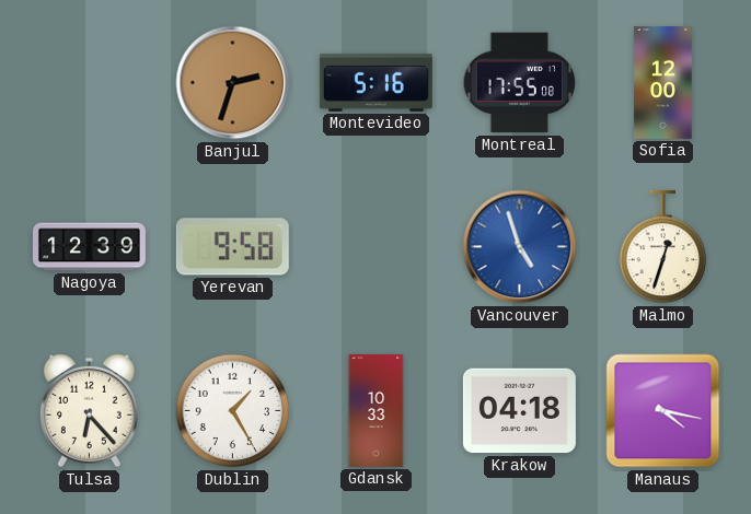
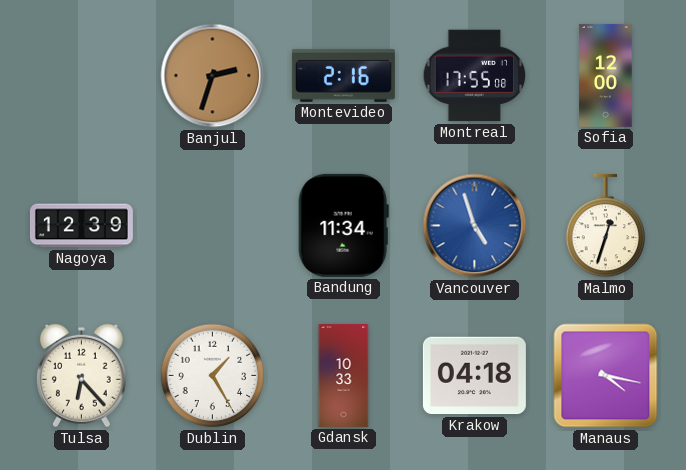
Montevideo: 5:16 -> 2:16
Yerevan: 9:58 -> none
Bandung: none -> 11:34
